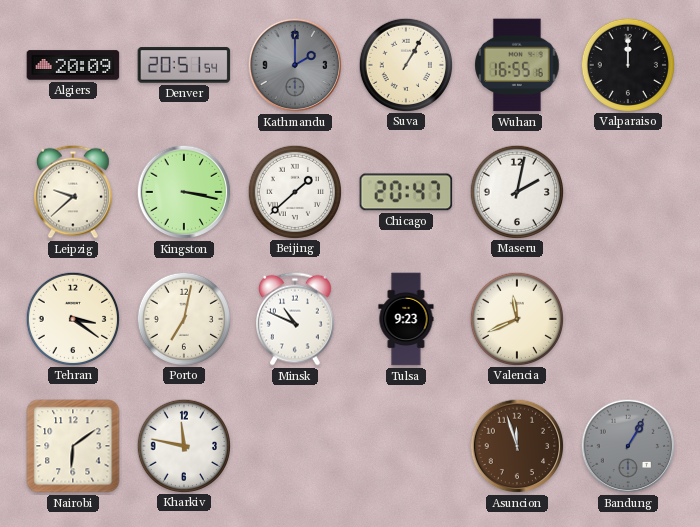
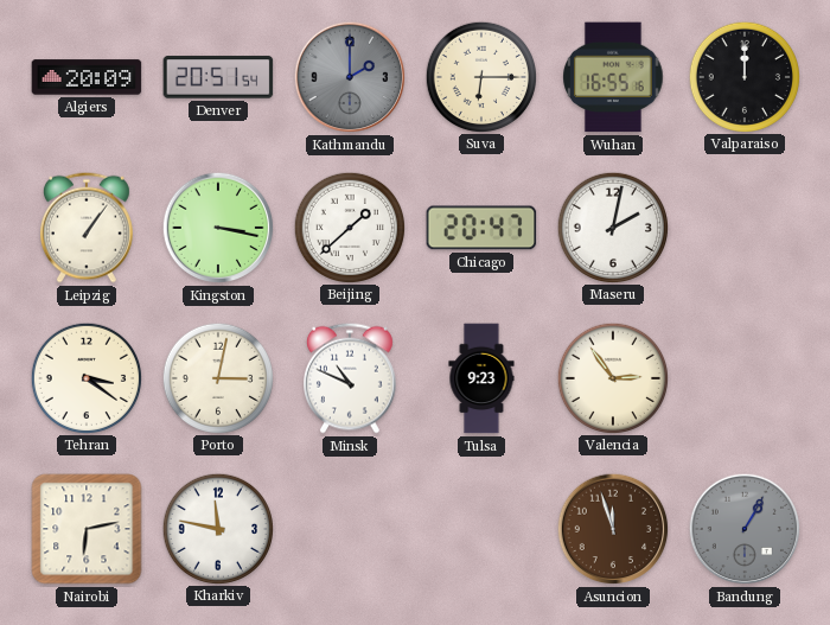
Suva: 1:05 -> 6:15
Leipzig: 9:38 -> 1:06
Porto: 7:02 -> 3:02
Valencia: 11:41 -> 2:54
Nairobi: 6:09 -> 6:13
